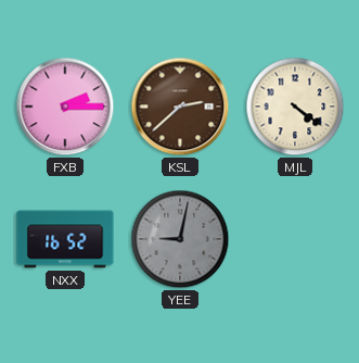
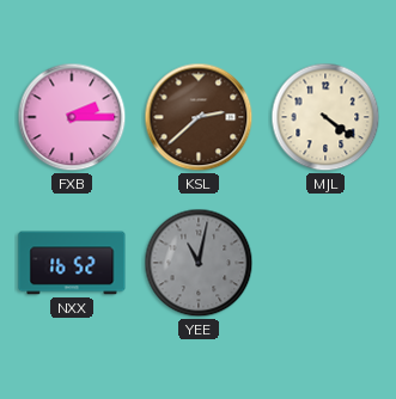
YEE: 9:02 -> 11:02
